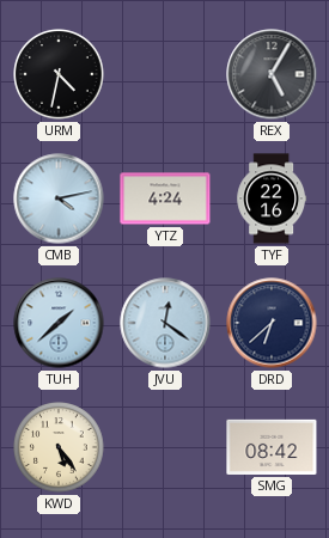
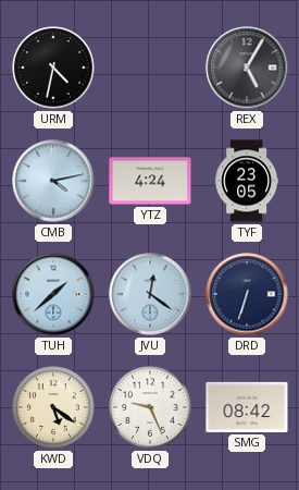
TYF: 22:16 -> 23:05
DRD: 6:38 -> 6:33
KWD: 5:24 -> 5:21
VDQ: none -> 9:26
